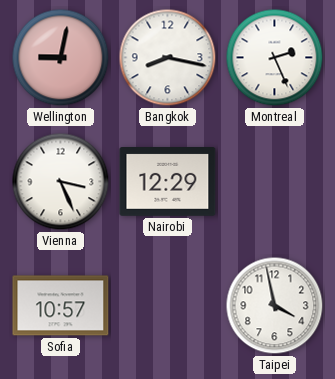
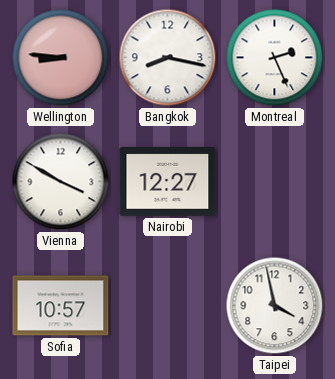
Wellington: 9:02 -> 8:46
Vienna: 3:26 -> 3:50
Nairobi: 12:29 -> 12:27
